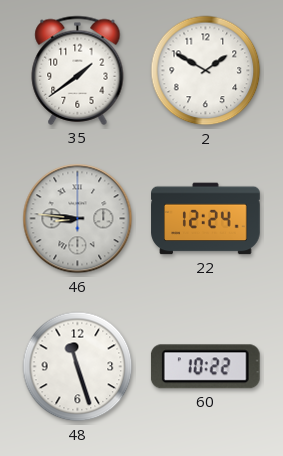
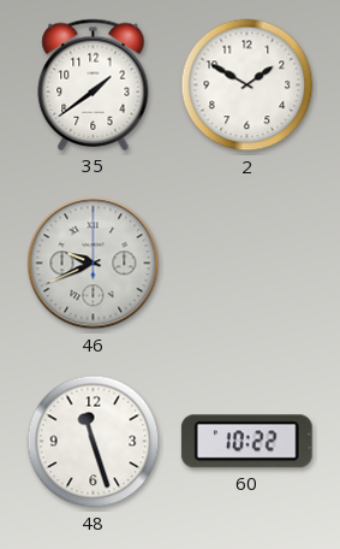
46: 8:46 -> 9:41
22: 12:24 -> none
